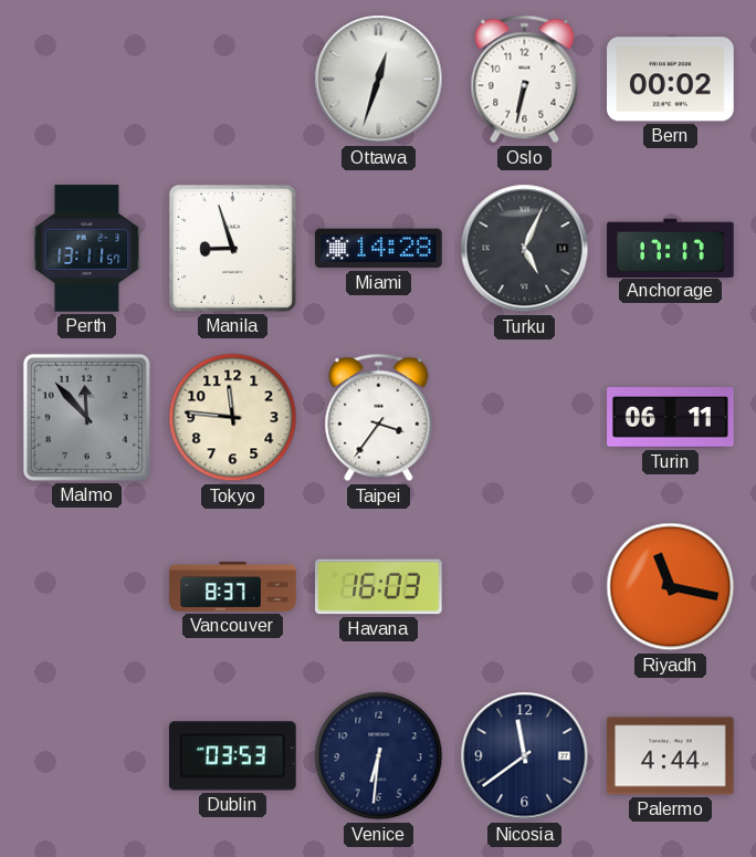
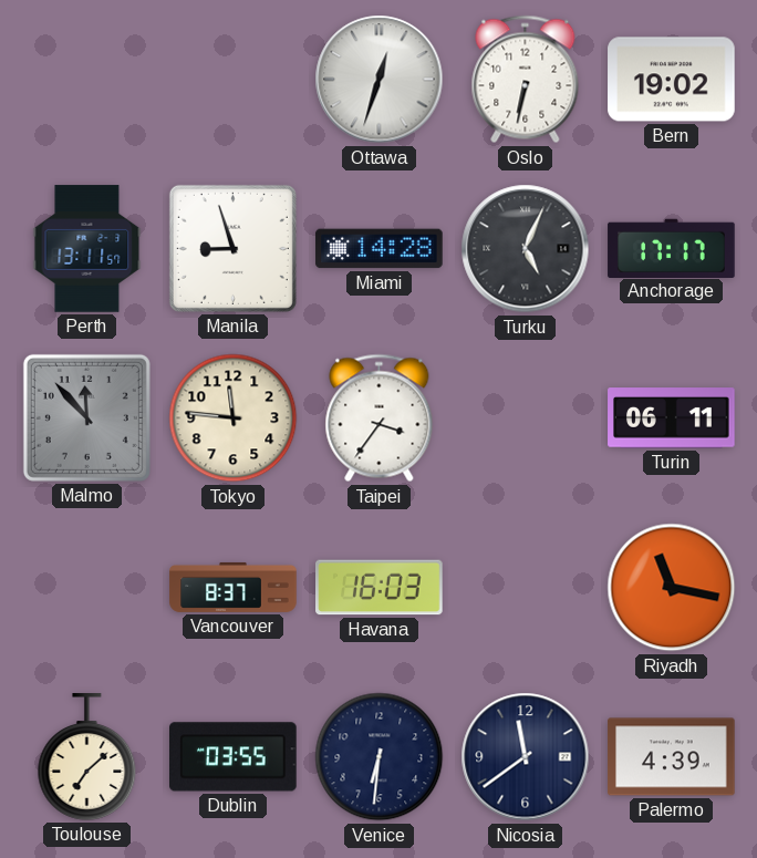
Bern: 00:02 -> 19:02
Toulouse: none -> 7:08
Dublin: 03:53 -> 03:55
Palermo: 4:44 -> 4:39
